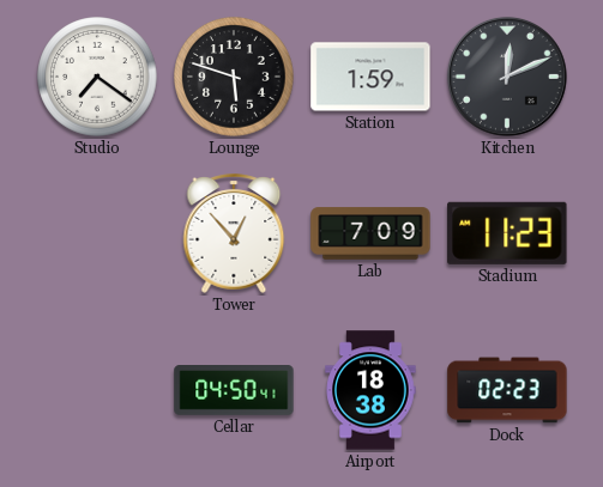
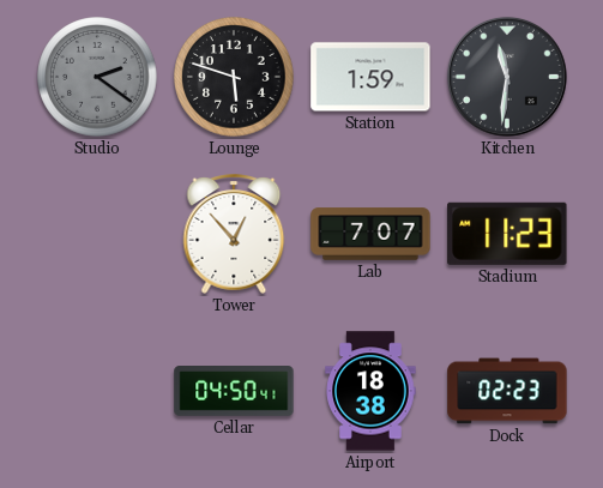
Studio: 7:21 -> 2:21
Studio dial: white -> grey
Kitchen: 12:11 -> 11:31
Lab: 7:09 -> 7:07
